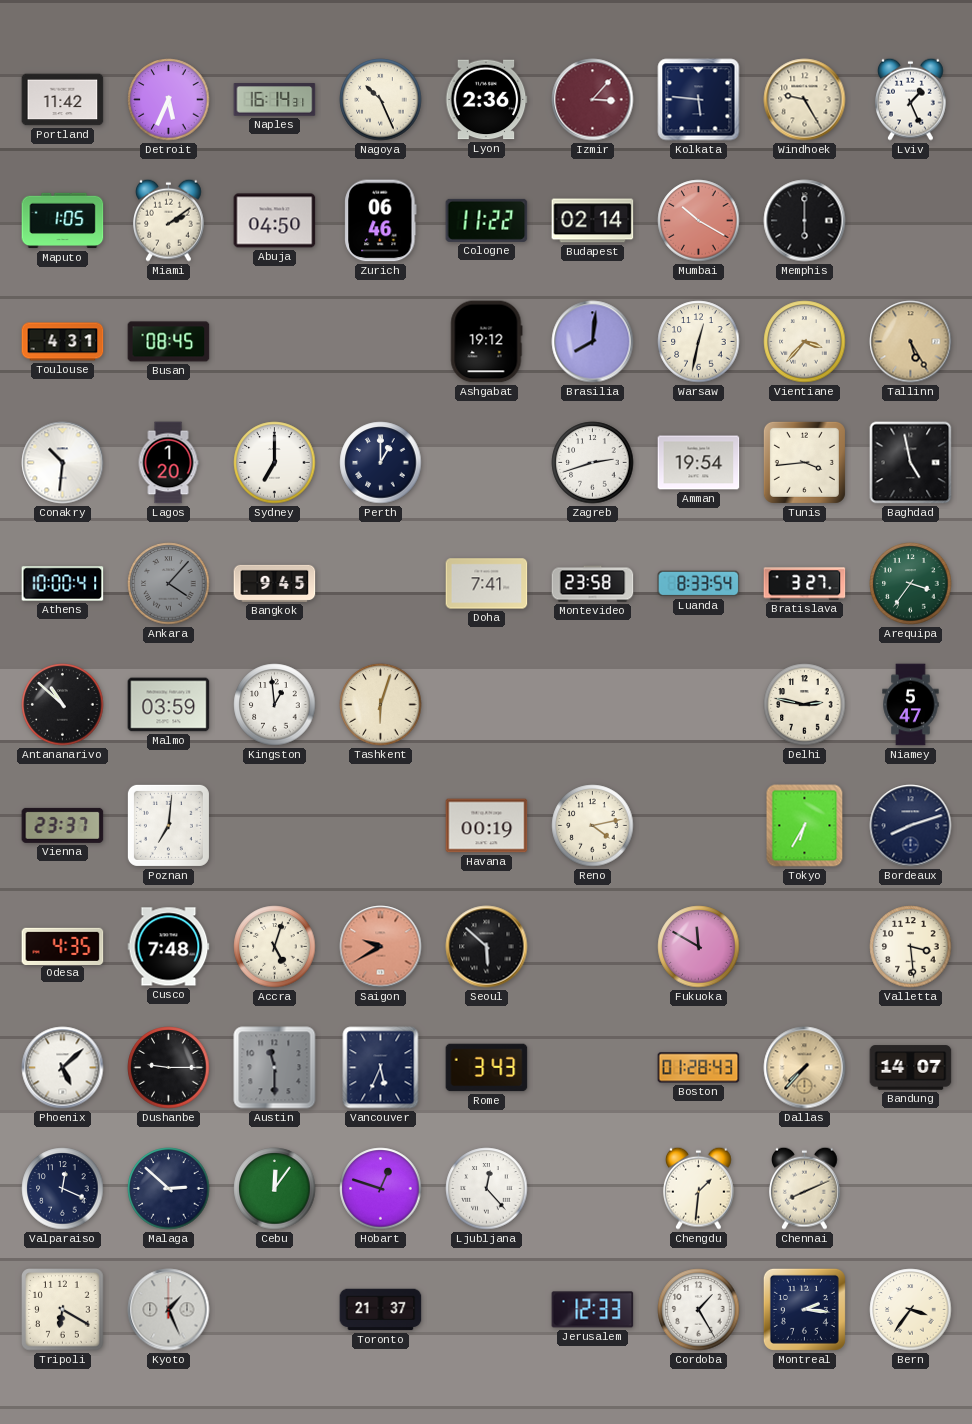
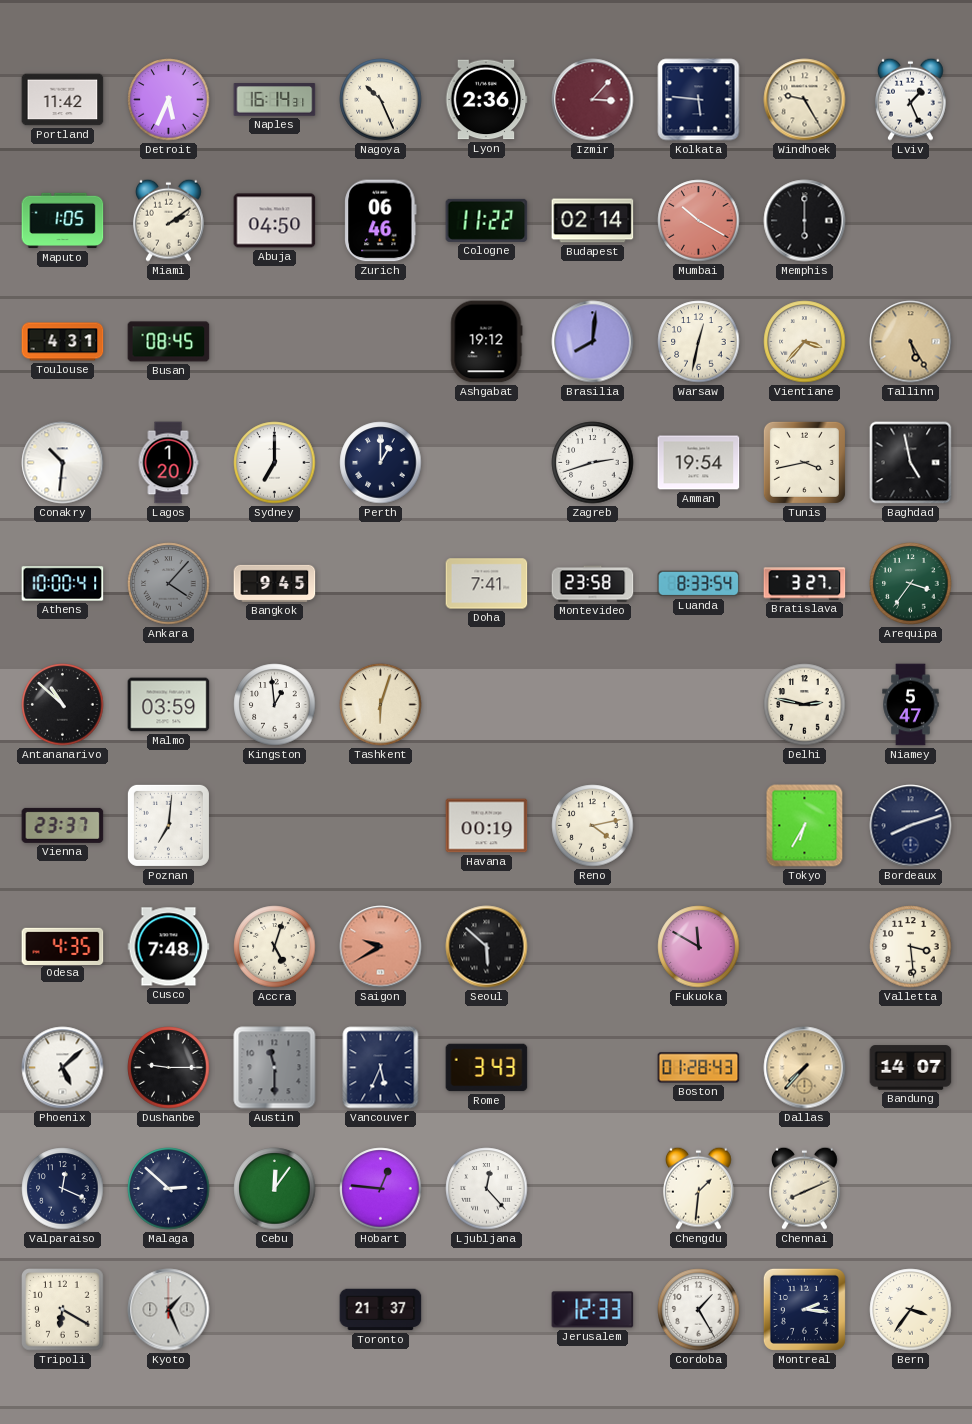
Tunis: 3:44 -> 3:43
Hobart: 12:48 -> 12:46
